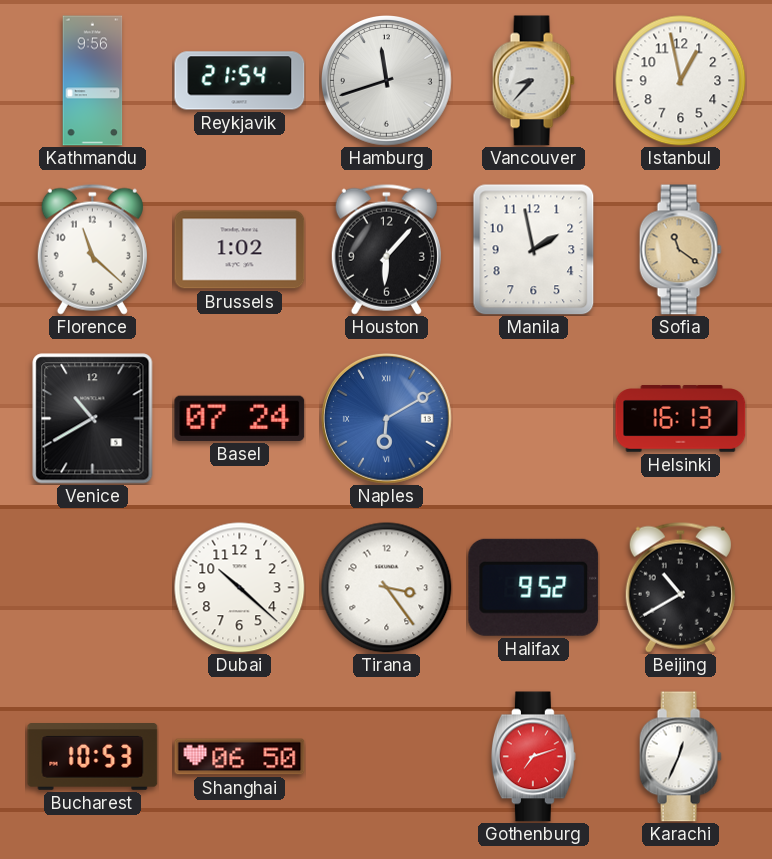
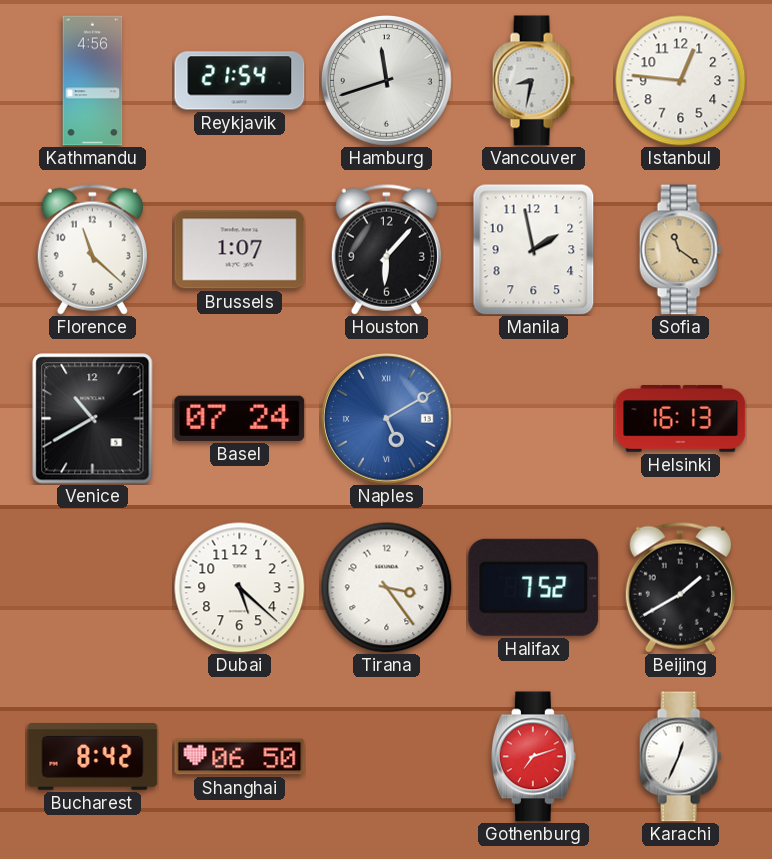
Kathmandu: 9:56 -> 4:56
Vancouver: 8:37 -> 8:32
Istanbul: 12:58 -> 12:46
Brussels: 1:02 -> 1:07
Naples: 6:10 -> 5:10
Dubai: 10:22 -> 5:22
Halifax: 9:52 -> 7:52
Beijing: 10:40 -> 1:40
Bucharest: 10:53 -> 8:42
